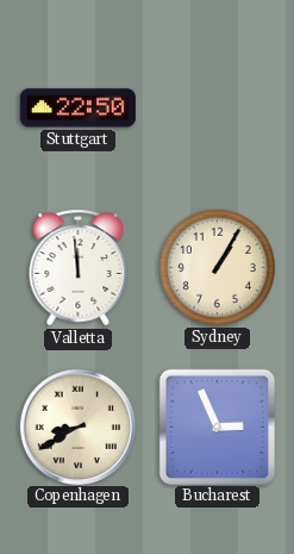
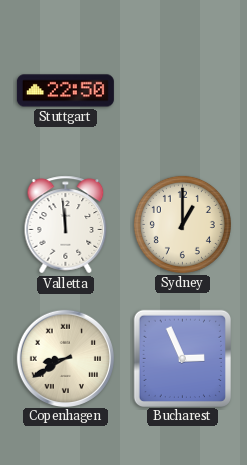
Sydney: 1:05 -> 1:00
